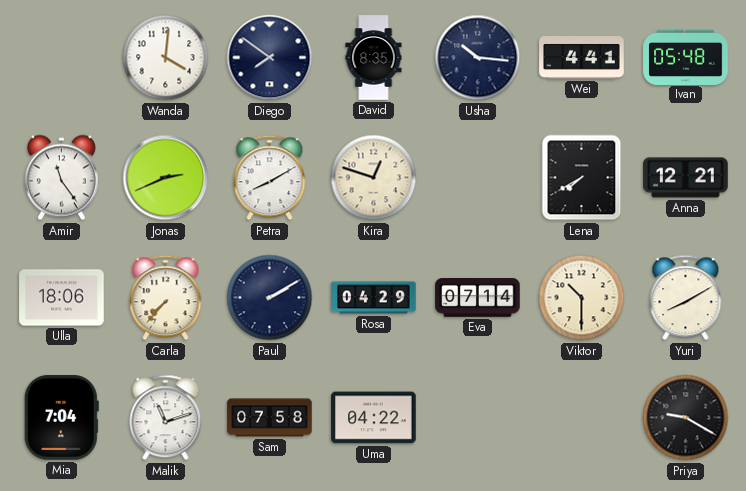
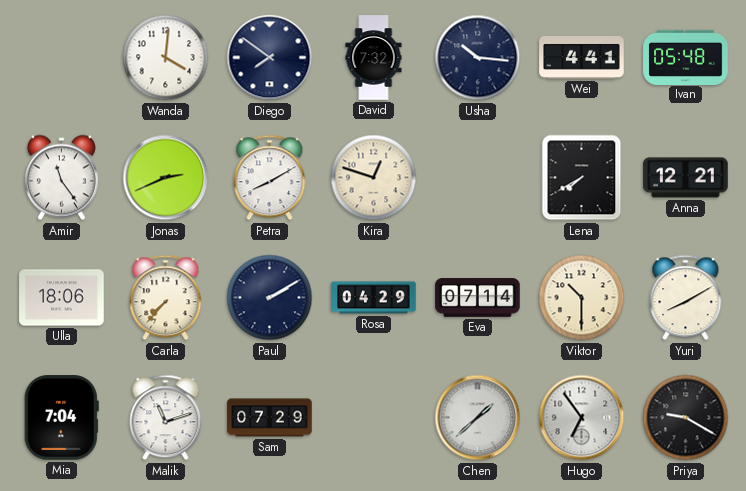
David: 8:35 -> 7:32
Sam: 07:58 -> 07:29
Uma: 04:22 -> none
Chen: none -> 1:38
Hugo: none -> 6:54
